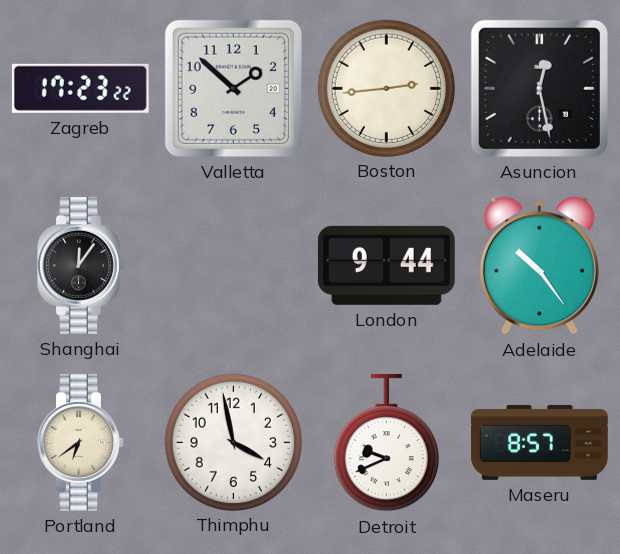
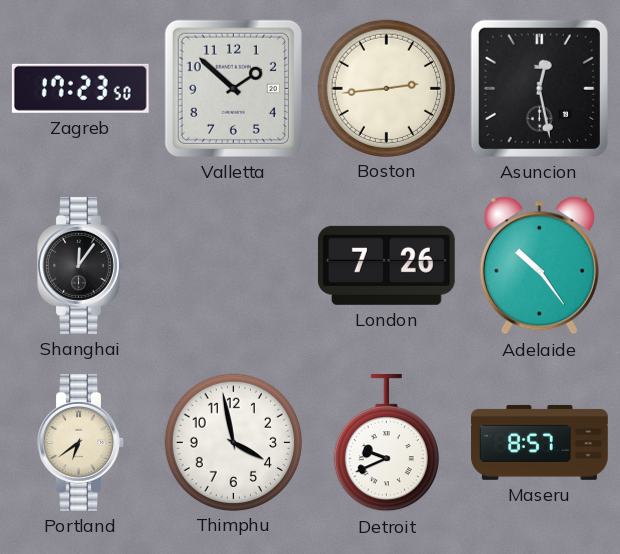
Zagreb: 17:23:22 -> 17:23:50
London: 9:44 -> 7:26
